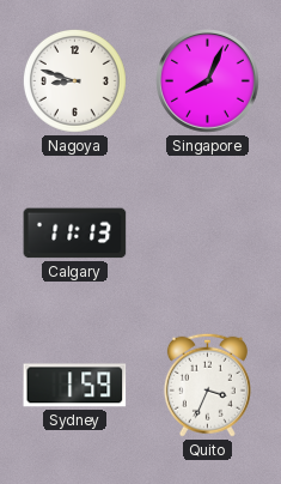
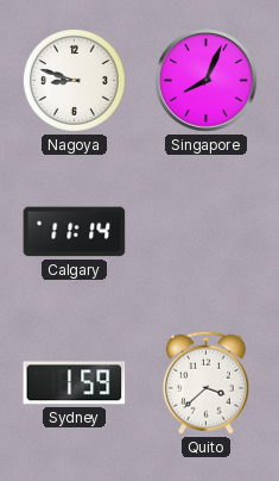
Calgary: 11:13 -> 11:14
Quito: 3:34 -> 3:38
